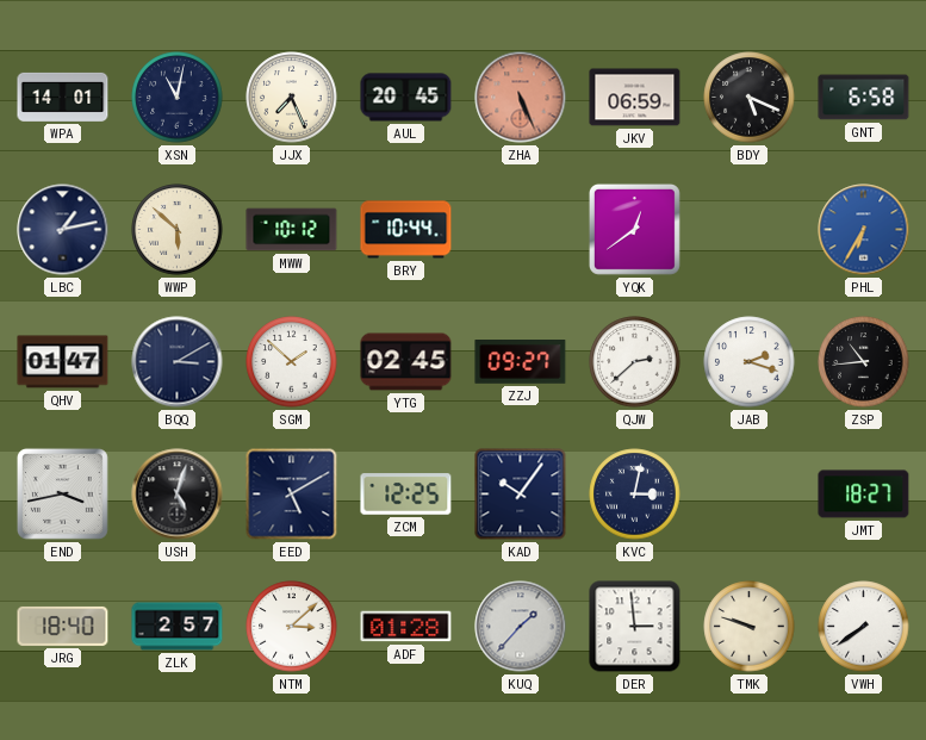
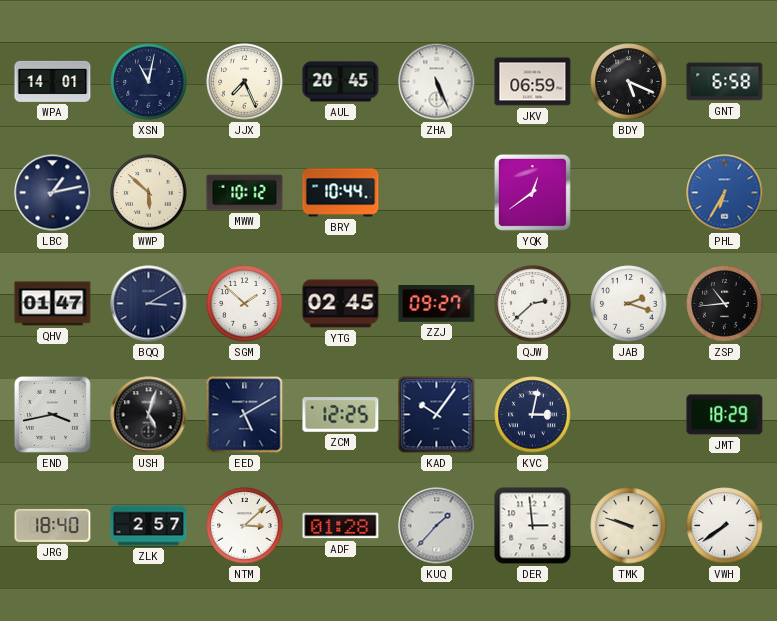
ZHA dial: salmon -> white
JMT: 18:27 -> 18:29
